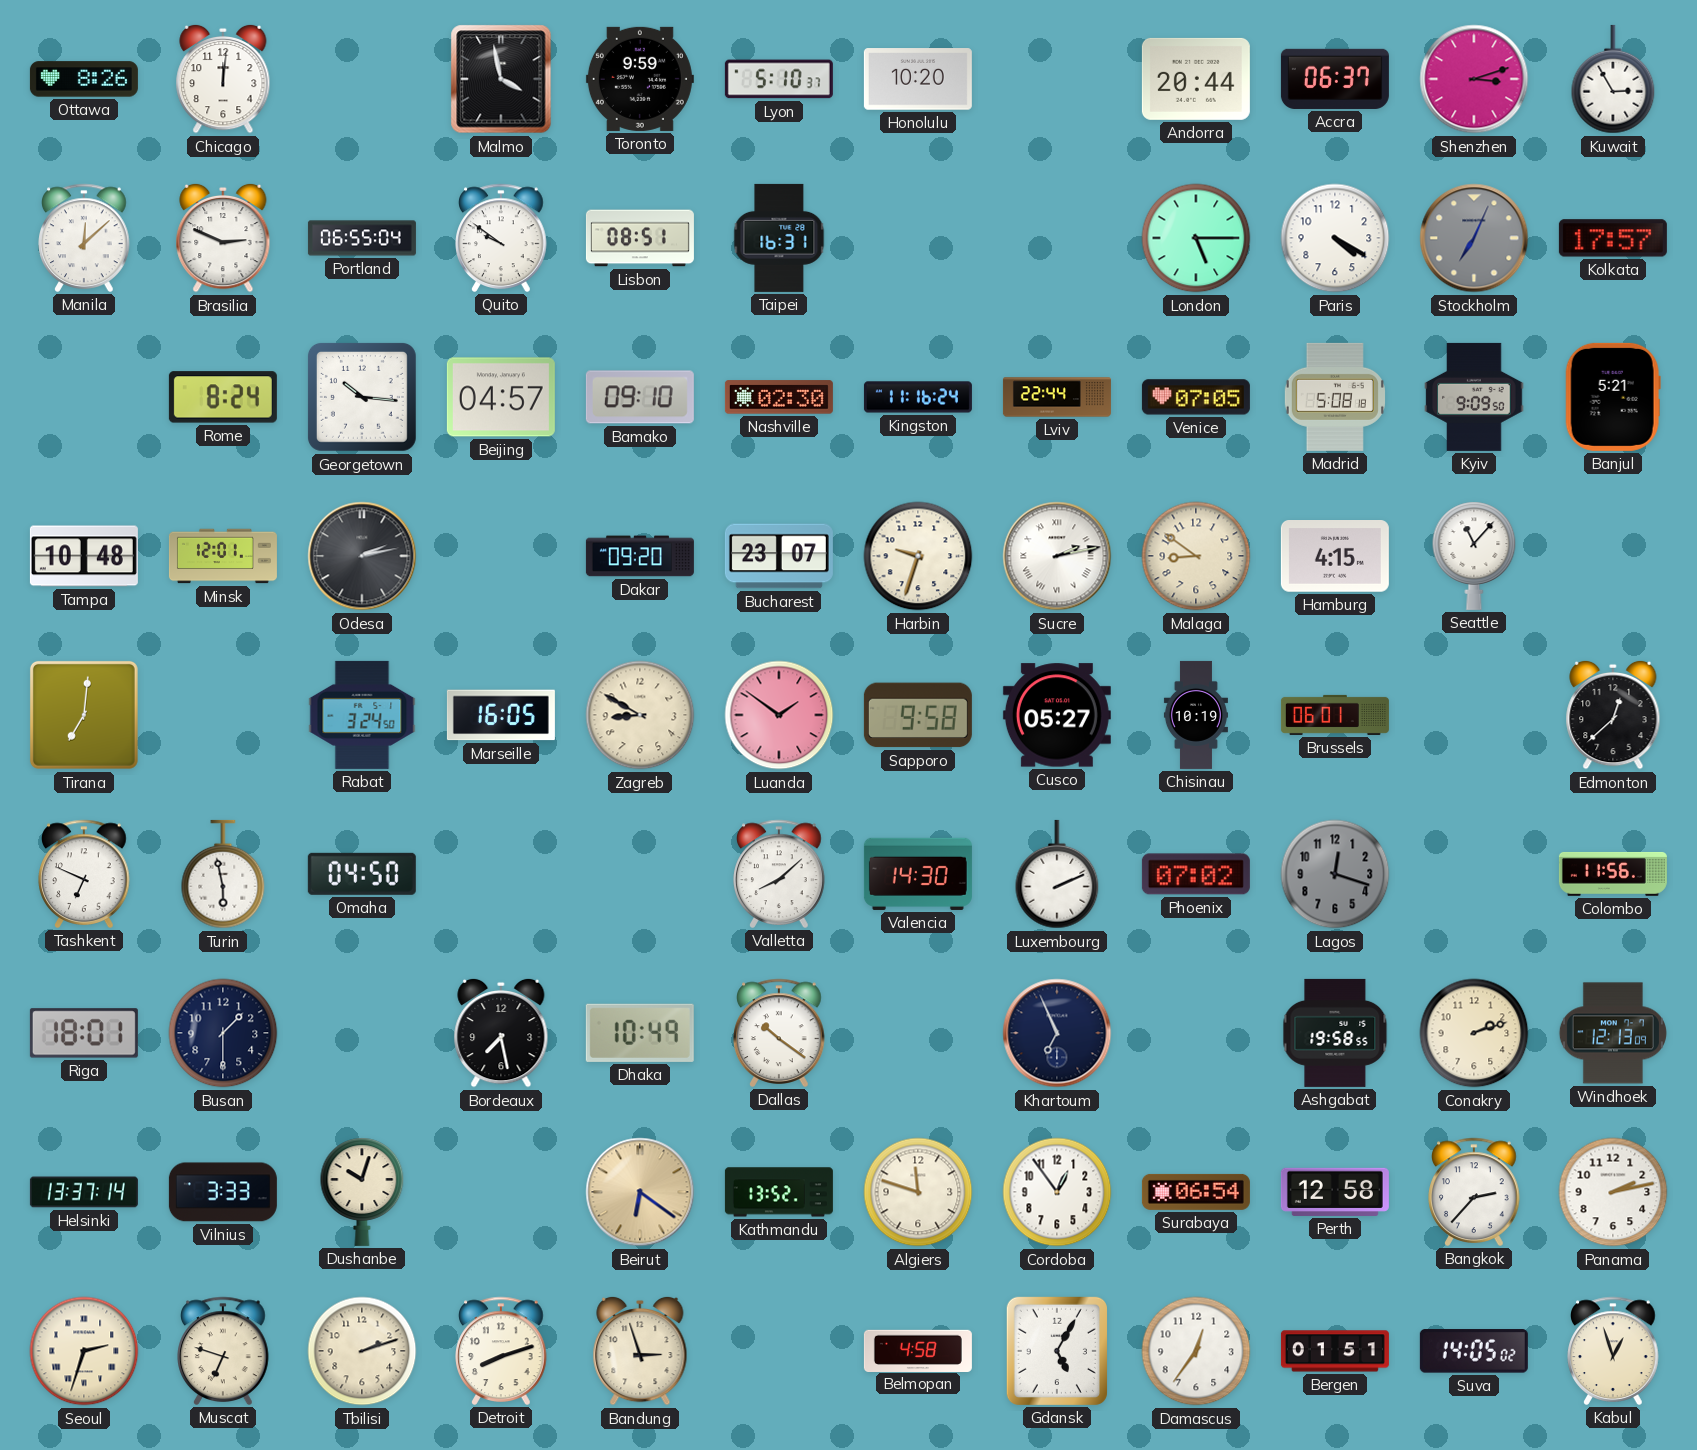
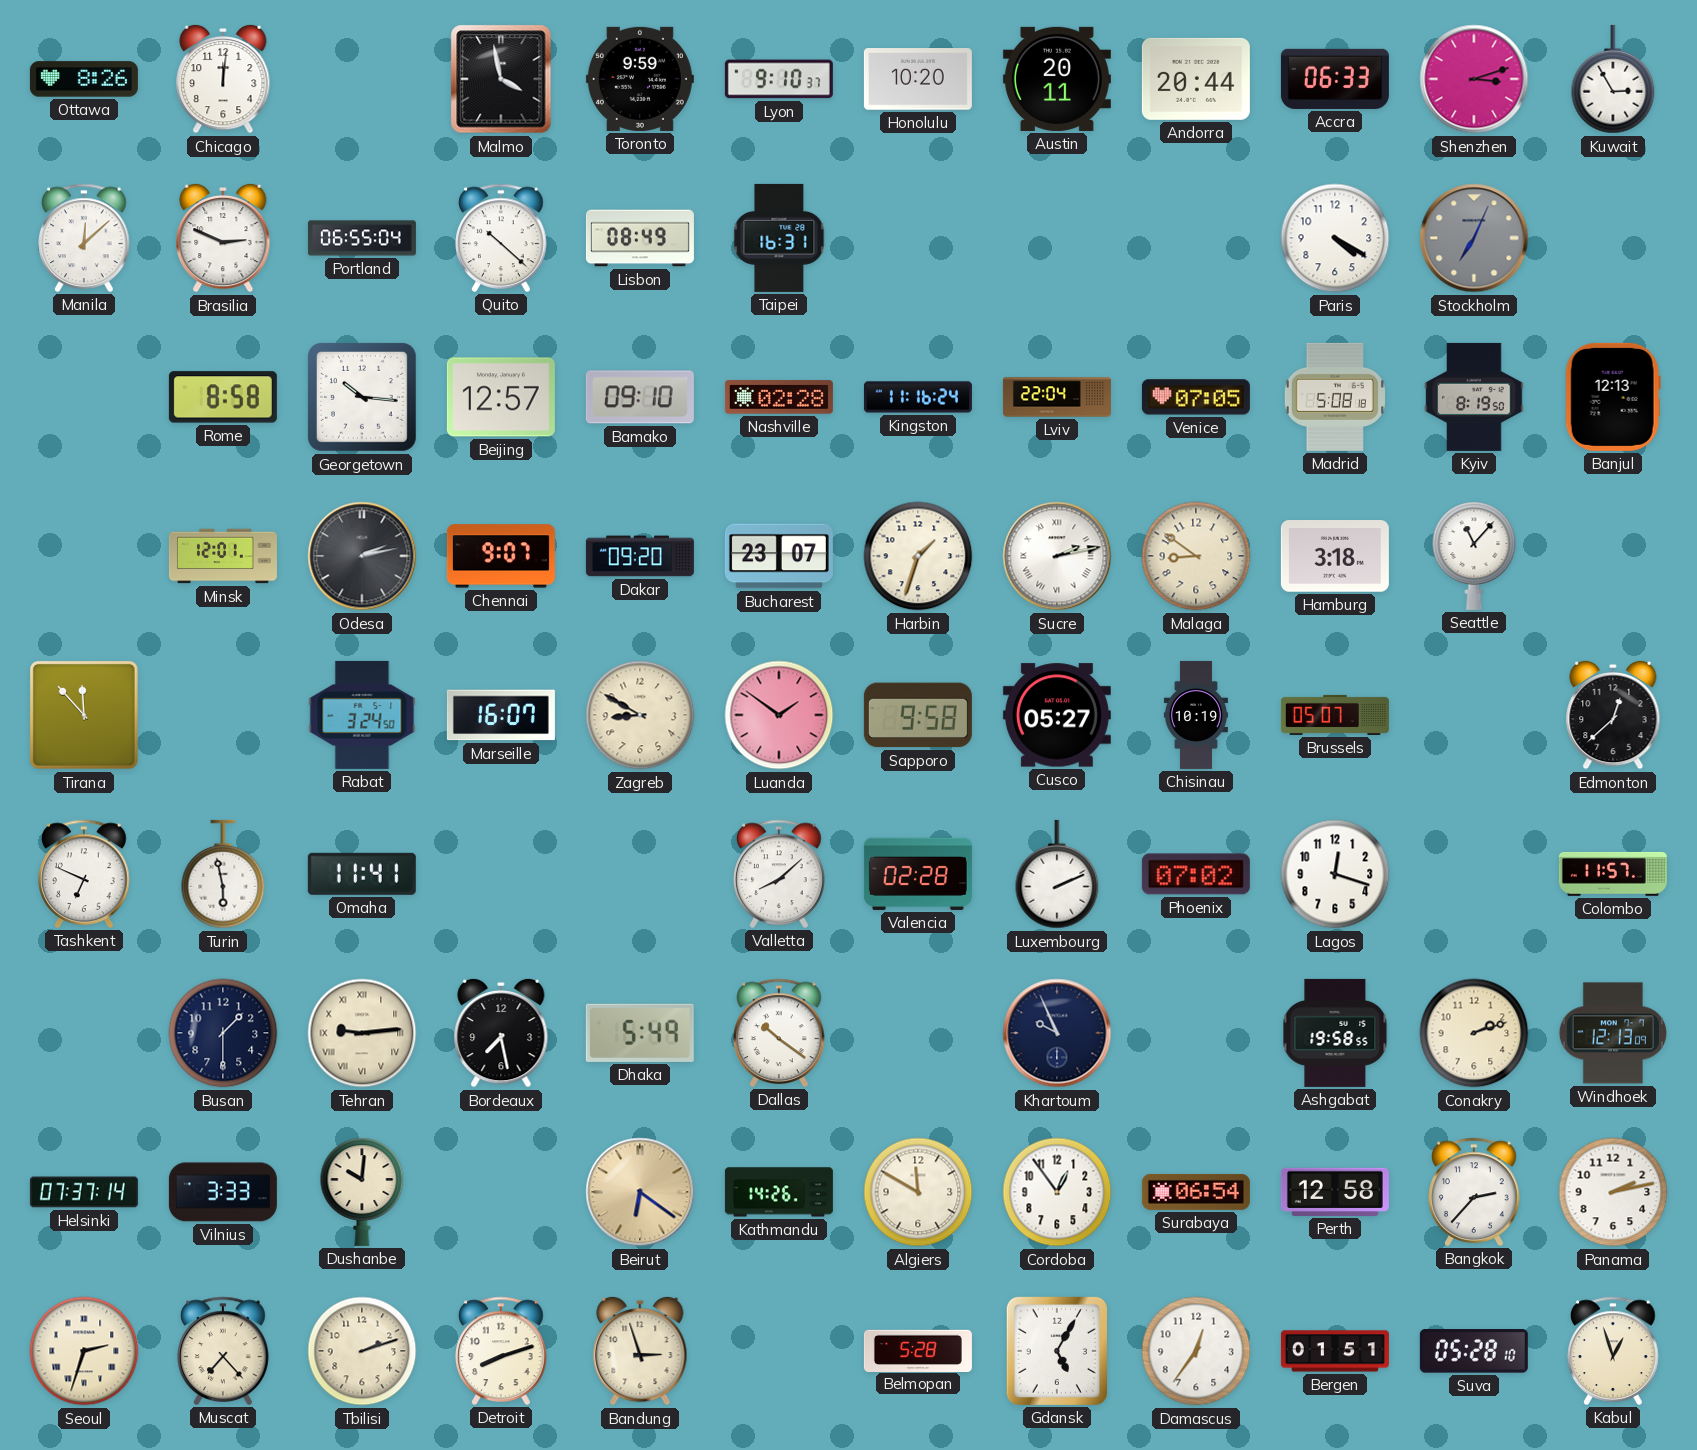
Lyon: 5:10 -> 9:10
Austin: none -> 20:11
Accra: 06:37 -> 06:33
Quito: 9:51 -> 10:22
Lisbon: 08:51 -> 08:49
London: 5:15 -> none
Kolkata: 17:57 -> none
Rome: 8:24 -> 8:58
Beijing: 04:57 -> 12:57
Nashville: 02:30 -> 02:28
Lviv: 22:44 -> 22:04
Kyiv: 9:09 -> 8:19
Banjul: 5:21 -> 12:13
Tampa: 10:48 -> none
Chennai: none -> 9:07
Harbin: 9:33 -> 1:33
Hamburg: 4:15 -> 3:18
Tirana: 7:01 -> 11:53
Marseille: 16:05 -> 16:07
Brussels: 06:01 -> 05:07
Omaha: 04:50 -> 11:41
Valencia: 14:30 -> 02:28
Lagos dial: grey -> white
Colombo: 11:56 -> 11:57
Riga: 18:01 -> none
Tehran: none -> 9:14
Dhaka: 10:49 -> 5:49
Khartoum: 6:56 -> 9:56
Helsinki: 13:37 -> 07:37
Dushanbe: 10:03 -> 10:01
Kathmandu: 13:52 -> 14:26
Algiers: 11:48 -> 11:50
Muscat: 6:48 -> 7:23
Belmopan: 4:58 -> 5:28
Suva: 14:05 -> 05:28
